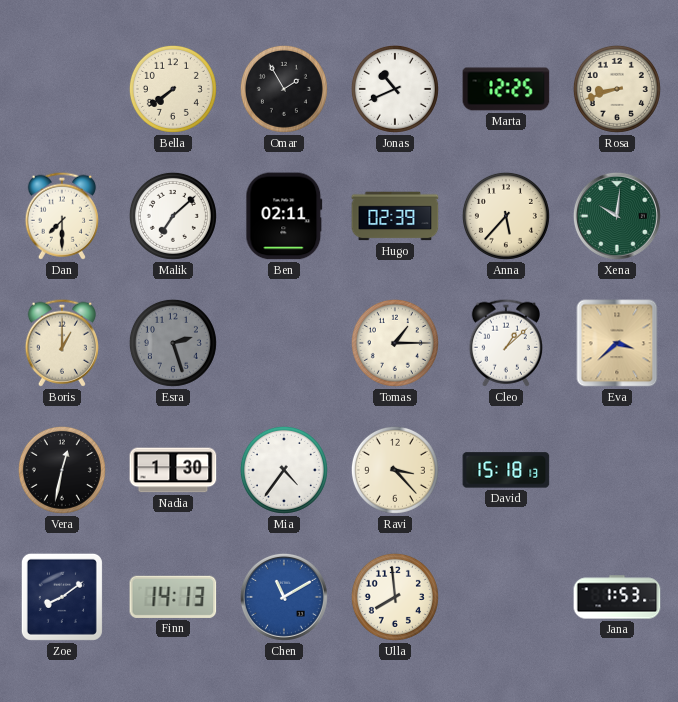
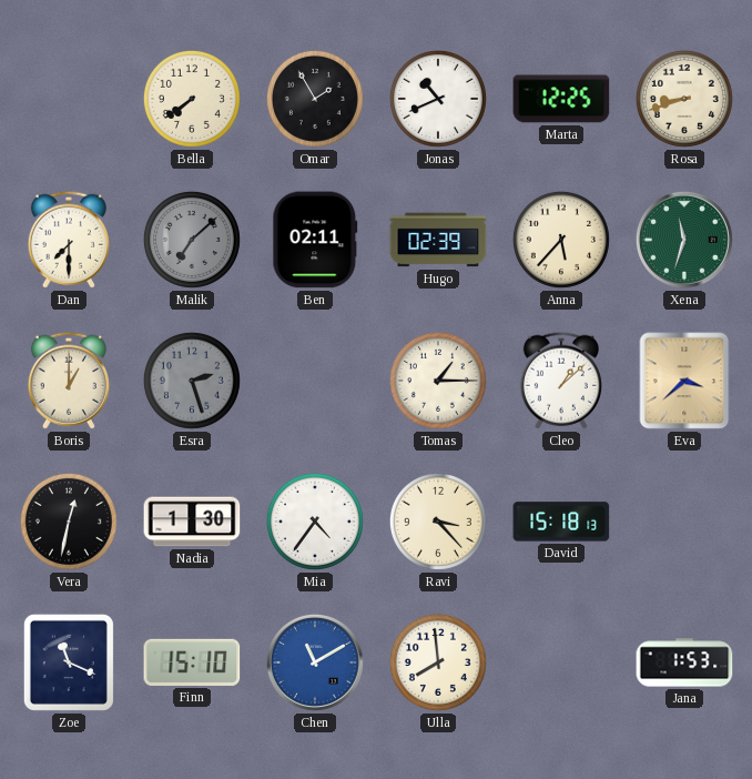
Malik dial: white -> grey
Xena: 10:01 -> 11:33
Zoe: 8:09 -> 11:19
Finn: 14:13 -> 15:10
